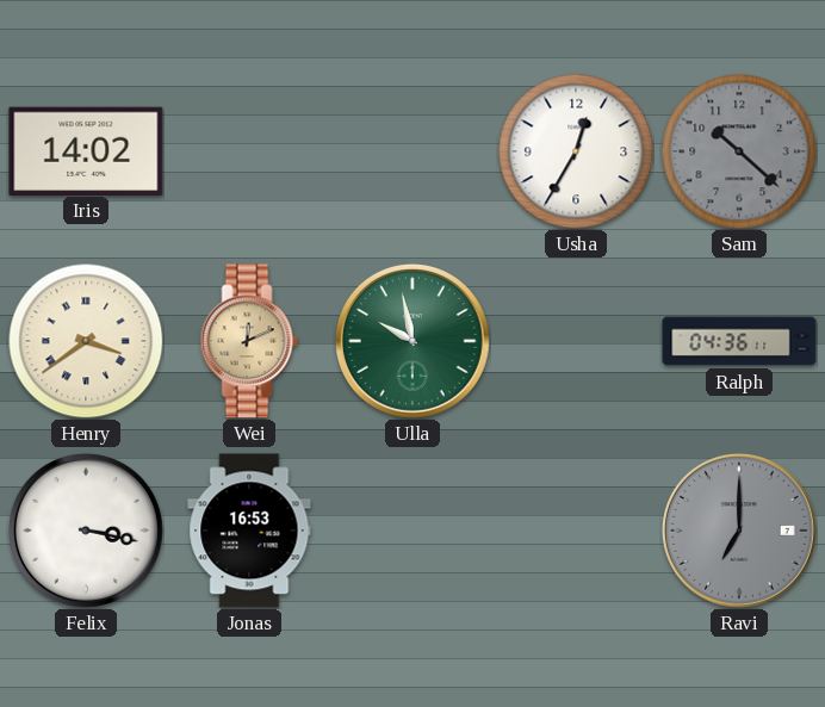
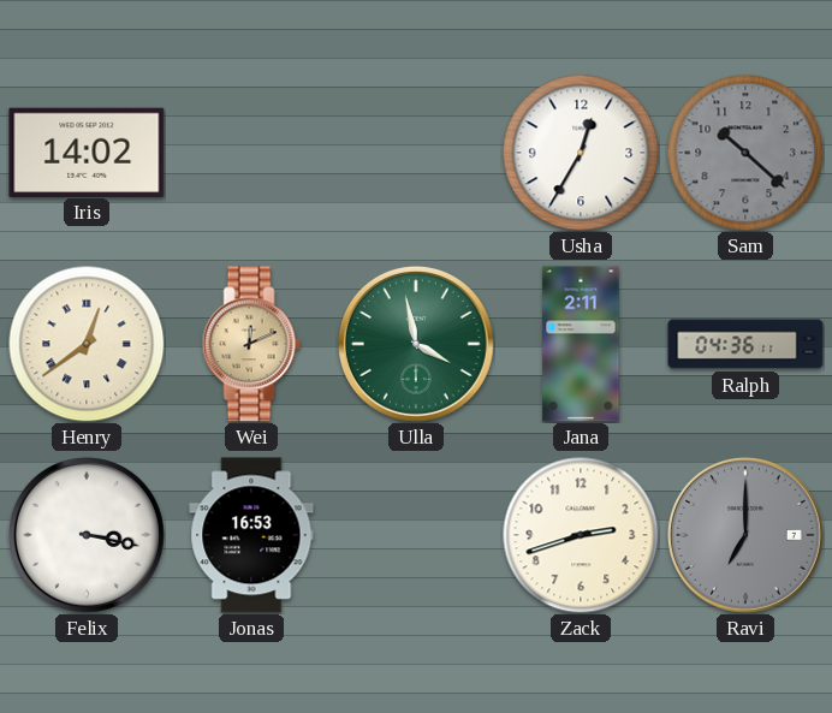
Henry: 3:39 -> 12:39
Ulla: 9:58 -> 3:58
Jana: none -> 2:11
Zack: none -> 2:42
